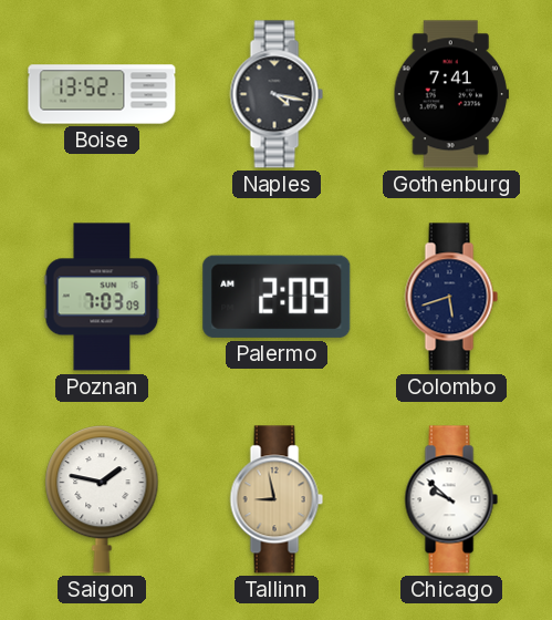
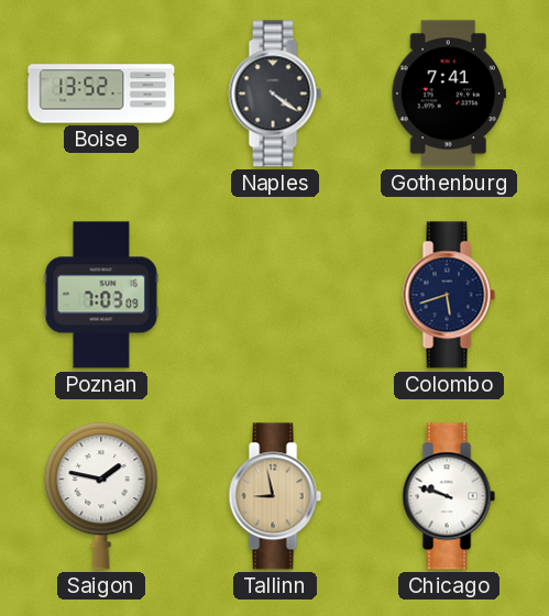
Naples: 4:17 -> 4:21
Palermo: 2:09 -> none
Chicago: 9:52 -> 9:48
